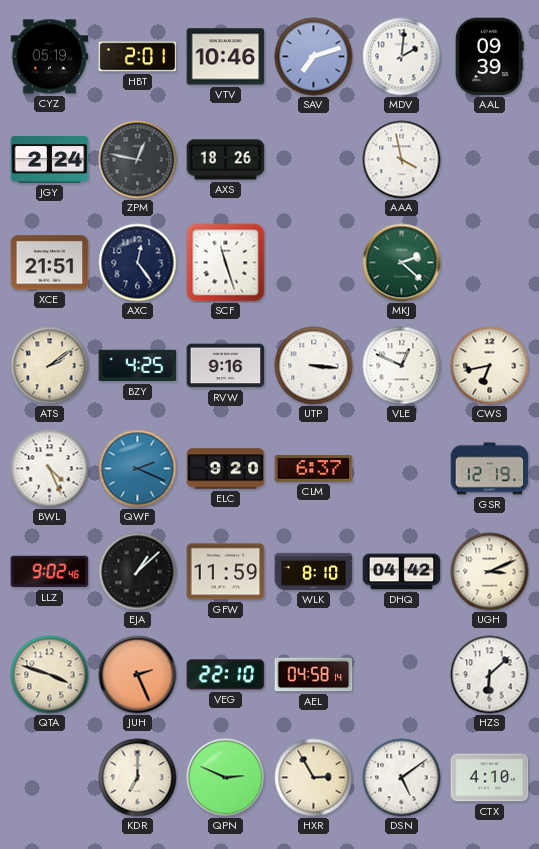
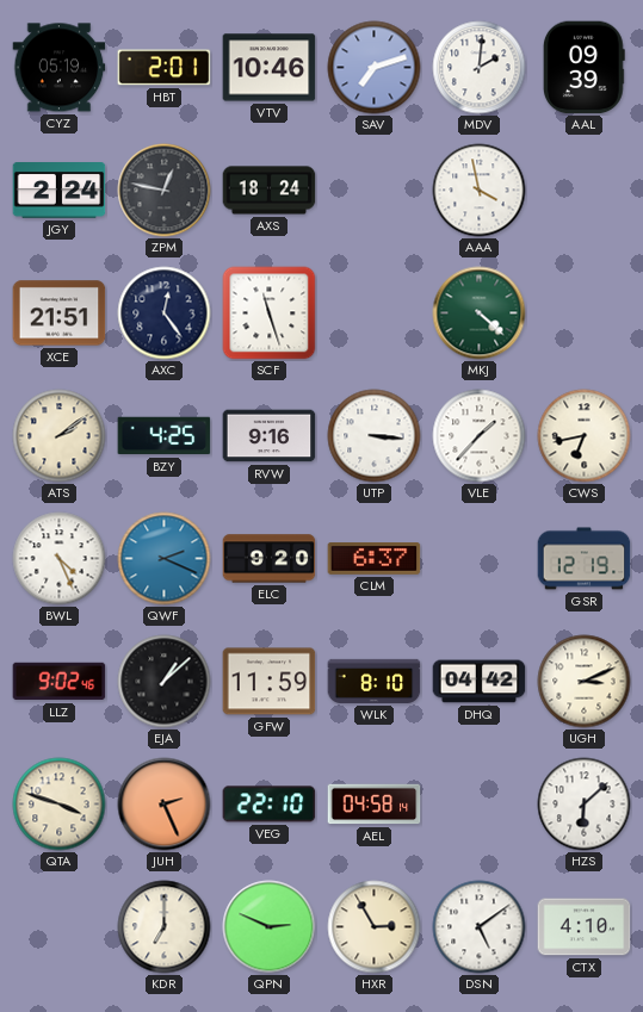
AXS: 18:26 -> 18:24
MKJ: 2:22 -> 4:22
VLE: 12:49 -> 1:37
